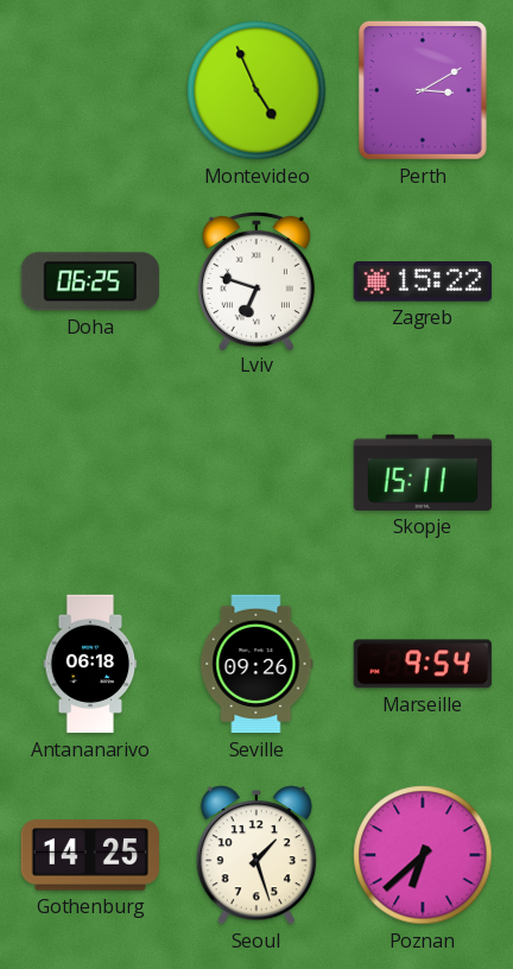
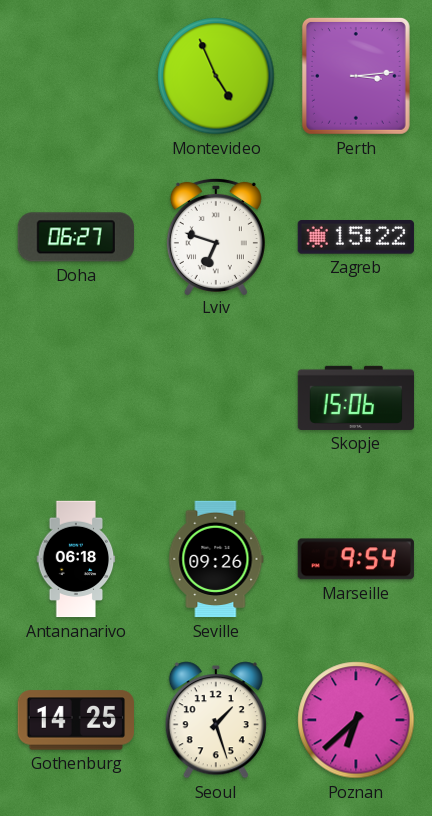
Perth: 3:10 -> 3:14
Doha: 06:25 -> 06:27
Skopje: 15:11 -> 15:06
